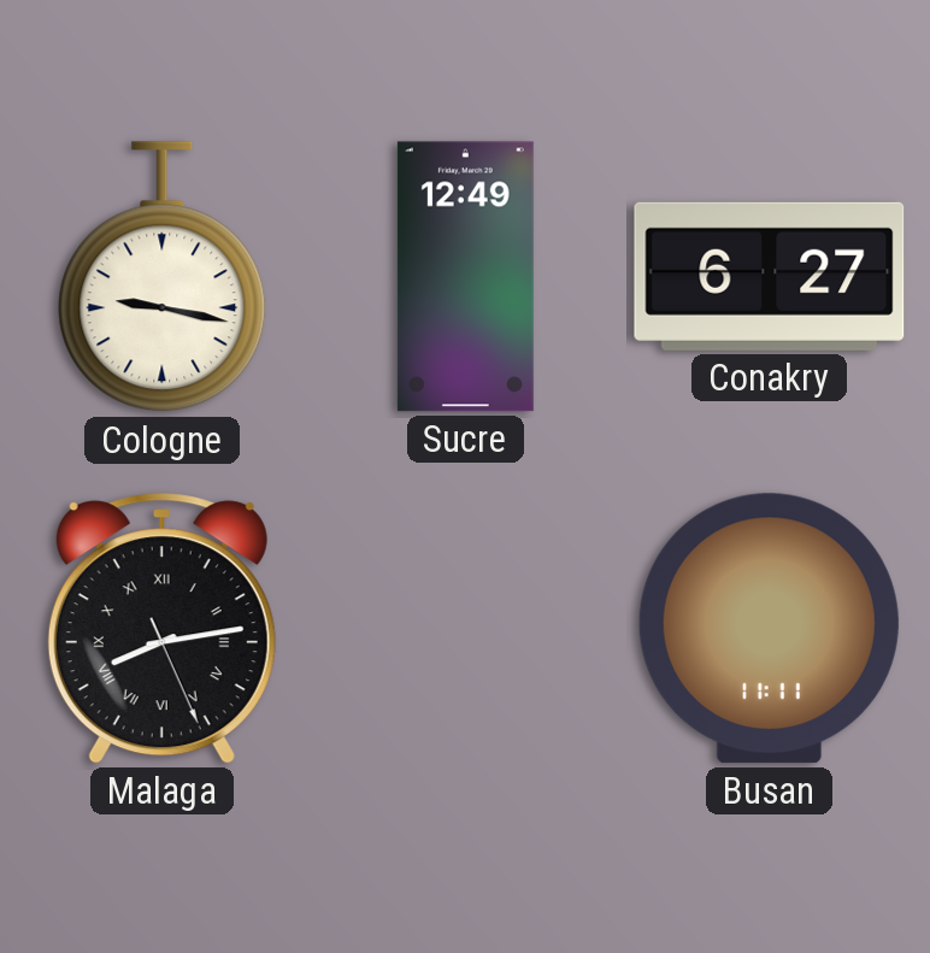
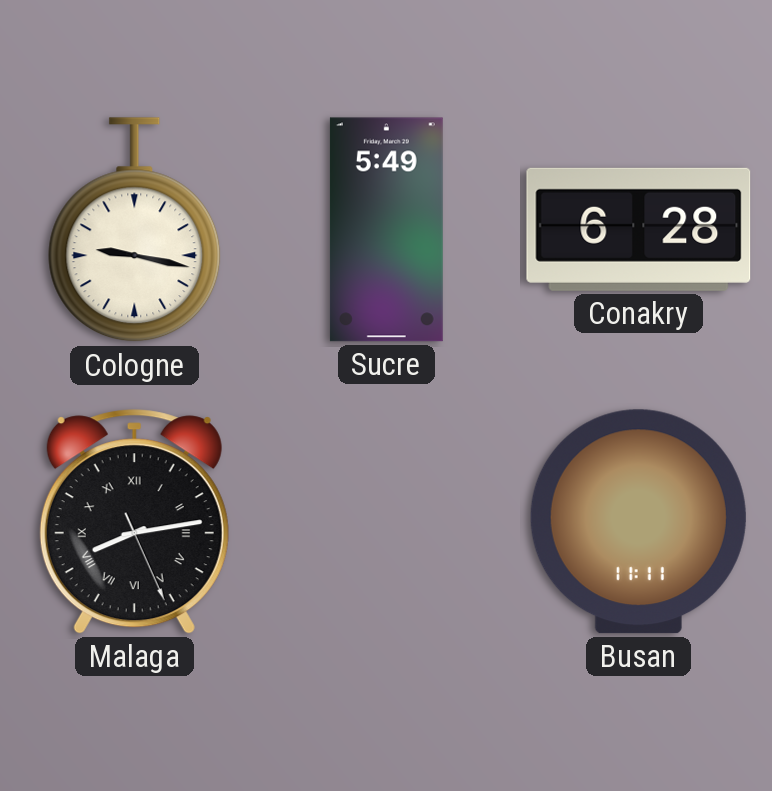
Sucre: 12:49 -> 5:49
Conakry: 6:27 -> 6:28
